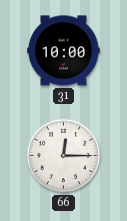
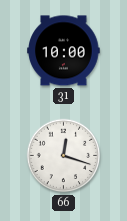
66: 12:15 -> 12:18
